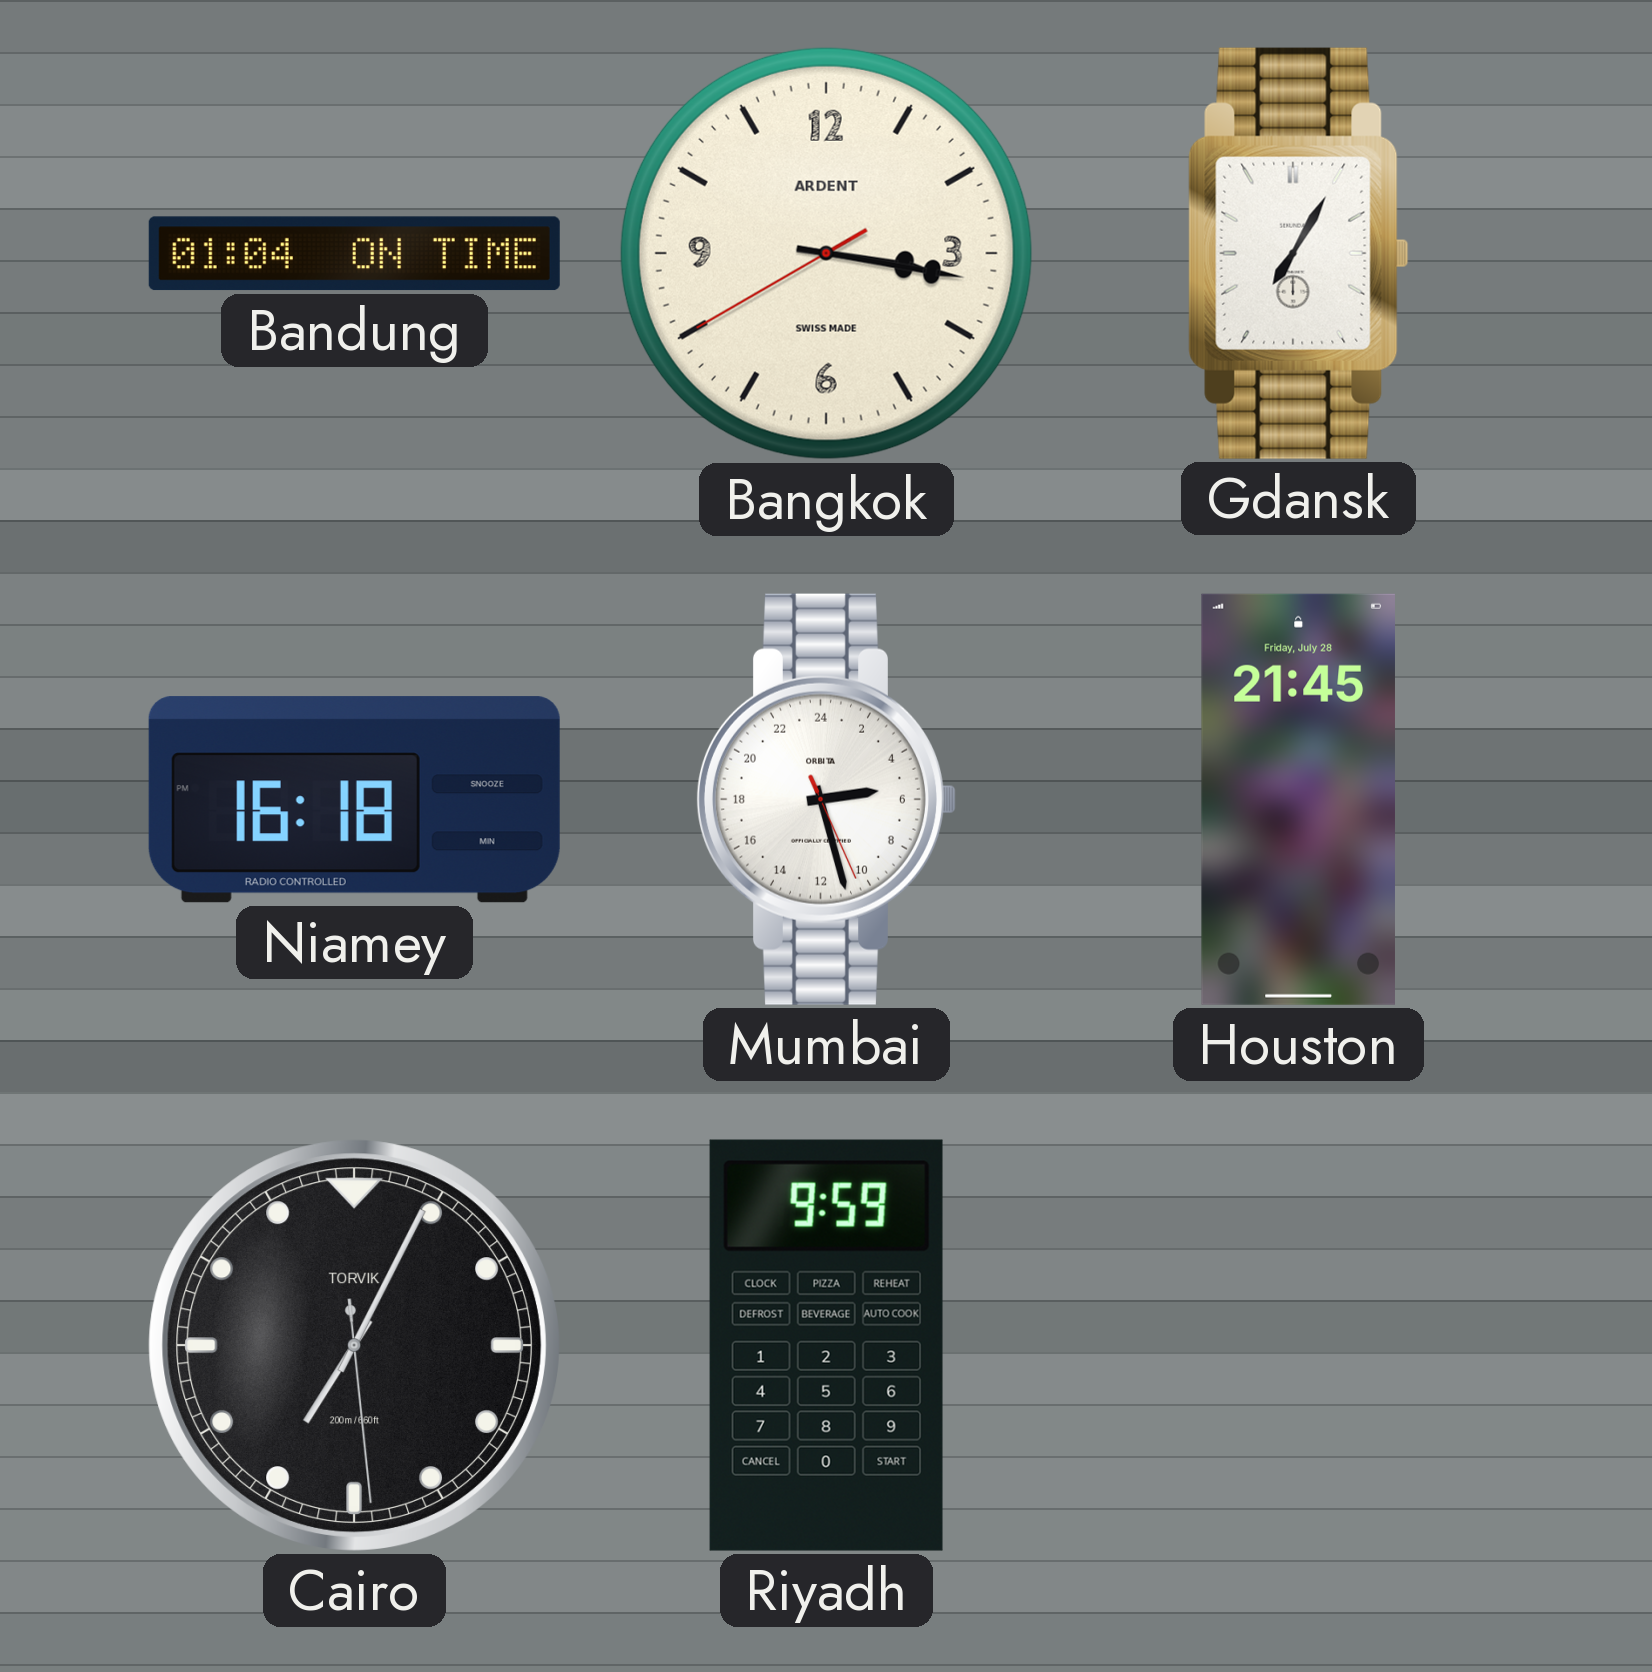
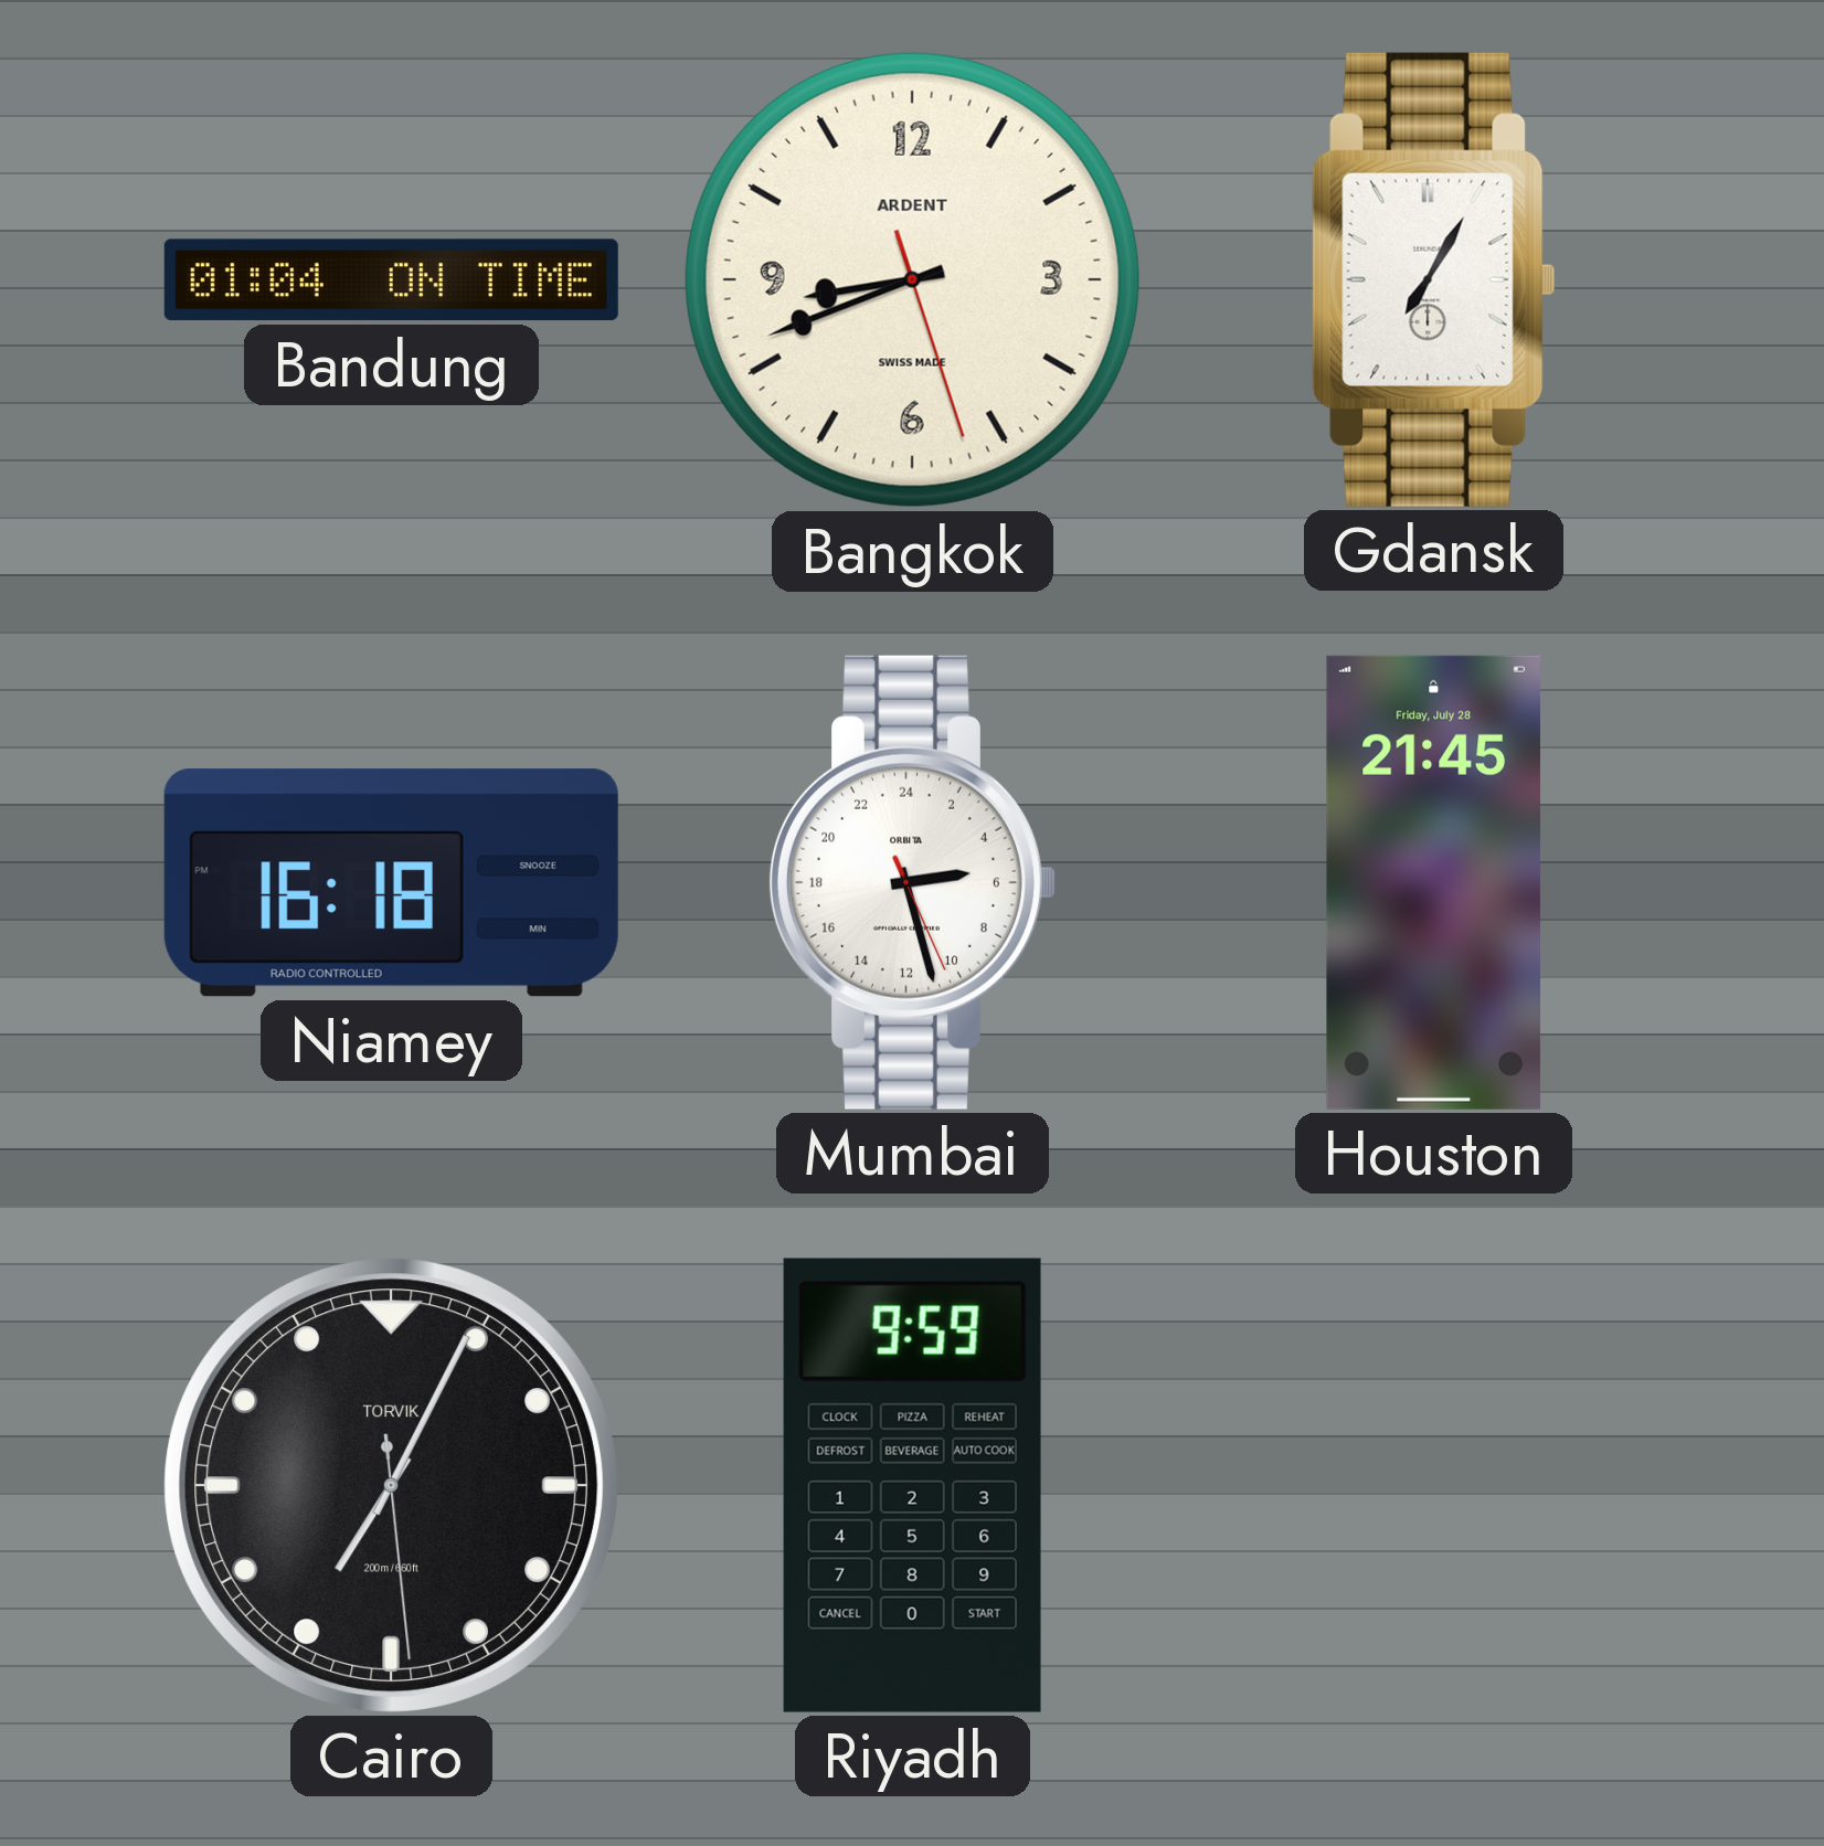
Bangkok: 3:16 -> 8:41
